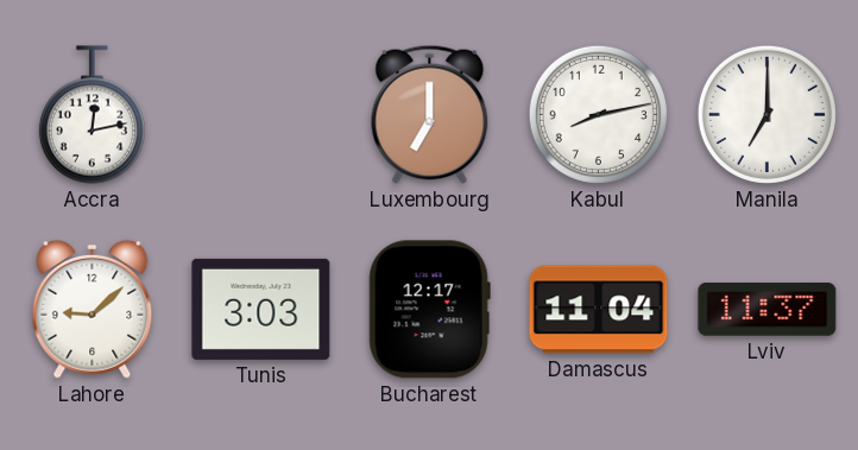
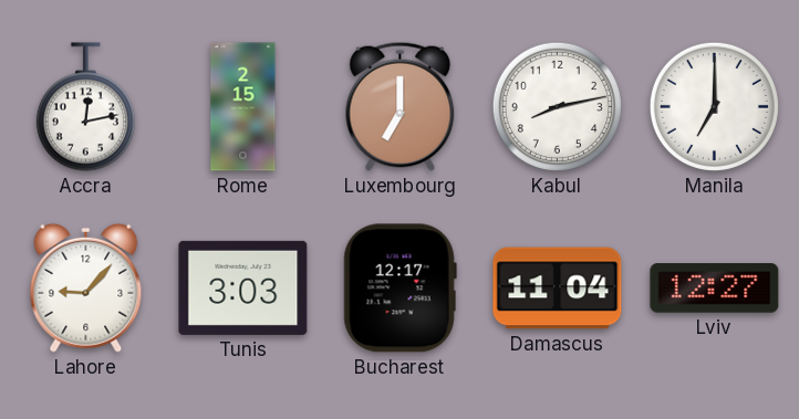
Rome: none -> 2:15
Lahore: 9:08 -> 9:07
Lviv: 11:37 -> 12:27
